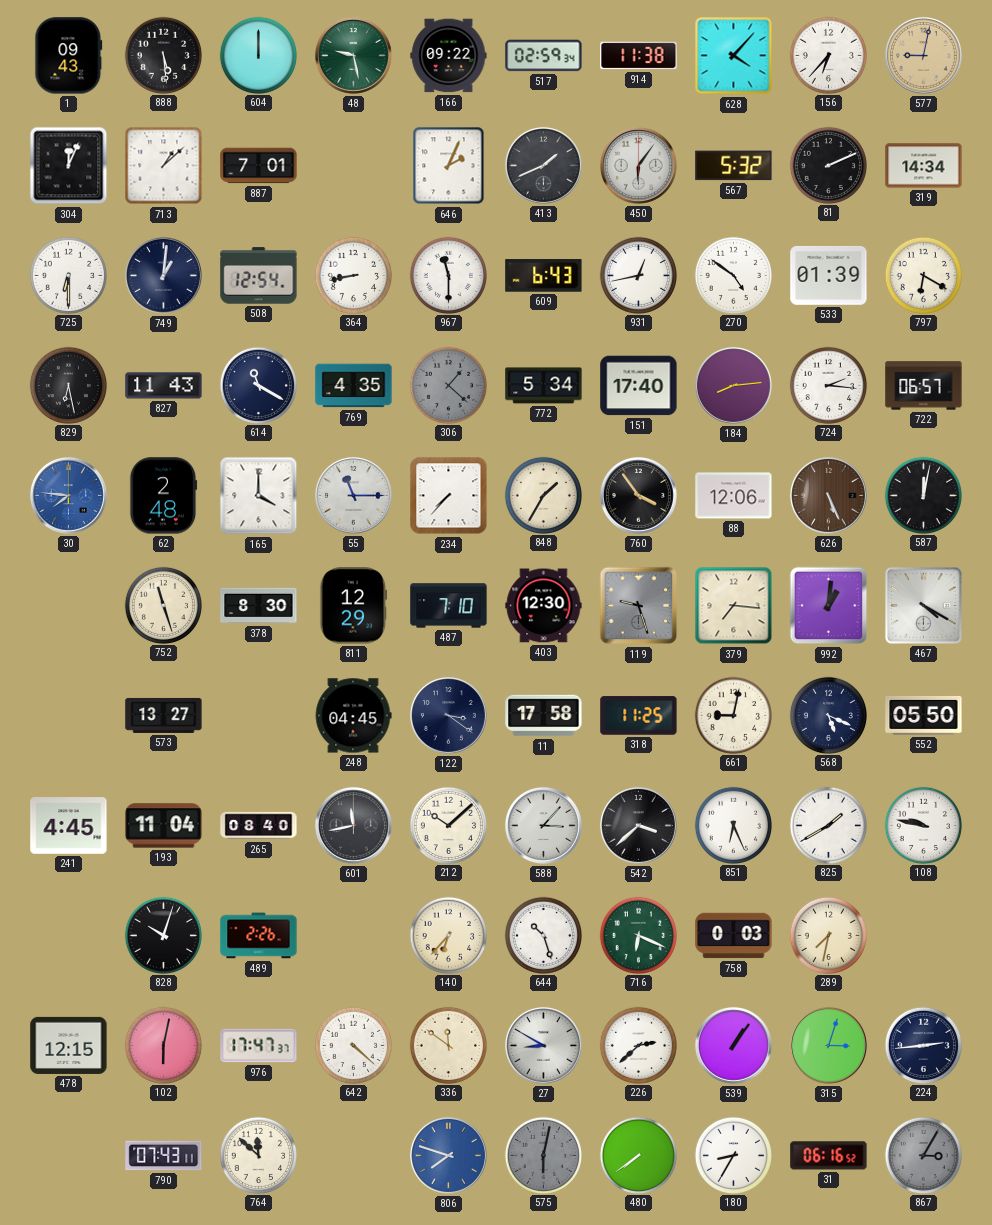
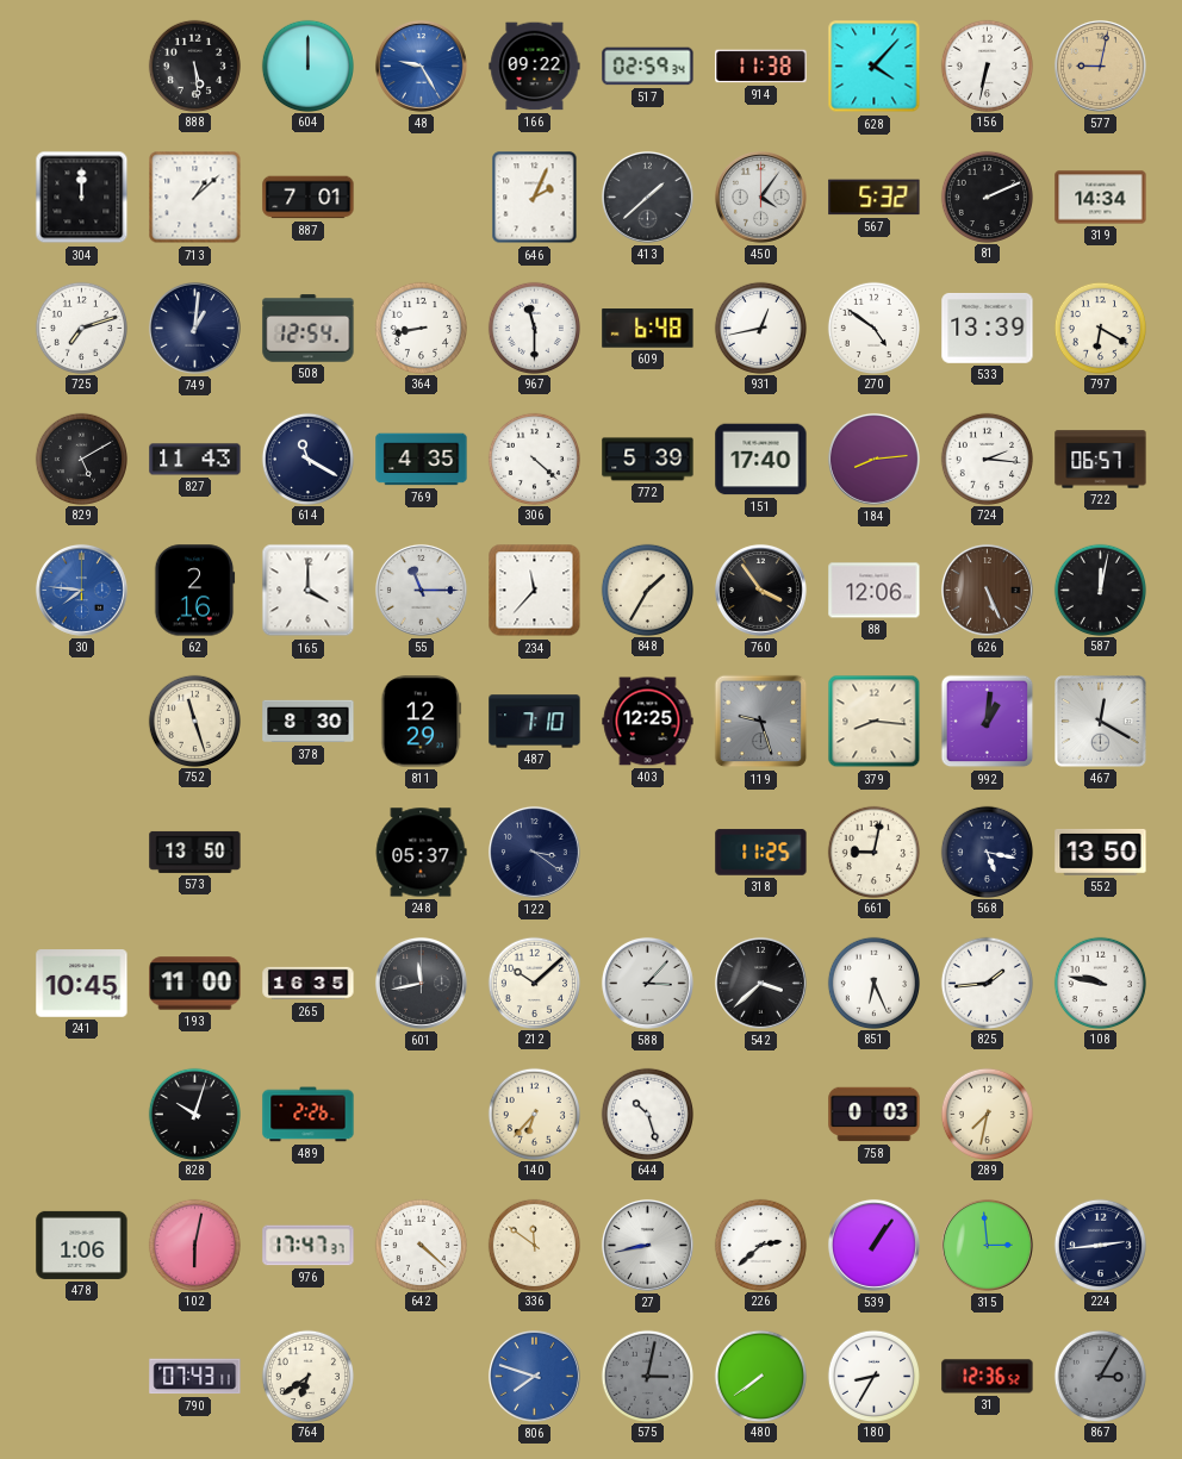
1: 09:43 -> none
48: 9:28 -> 9:25
48 dial: green -> blue
156: 6:37 -> 6:32
304: 12:04 -> 12:00
413: 1:41 -> 1:38
450: 6:06 -> 4:06
725: 6:30 -> 7:12
609: 6:43 -> 6:48
533: 01:39 -> 13:39
829: 6:28 -> 5:10
306: 1:22 -> 4:22
306 dial: grey -> white
772: 5:34 -> 5:39
62: 2:48 -> 2:16
234: 7:37 -> 11:37
403: 12:30 -> 12:25
379: 7:16 -> 8:16
467: 4:20 -> 12:20
573: 13:27 -> 13:50
248: 04:45 -> 05:37
11: 17:58 -> none
568: 5:19 -> 5:17
552: 05:50 -> 13:50
241: 4:45 -> 10:45
193: 11:04 -> 11:00
265: 08:40 -> 16:35
825: 1:40 -> 1:44
716: 6:19 -> none
478: 12:15 -> 1:06
27: 8:50 -> 8:43
315: 3:03 -> 2:59
764: 11:52 -> 6:39
575: 6:02 -> 3:02
31: 06:16 -> 12:36
